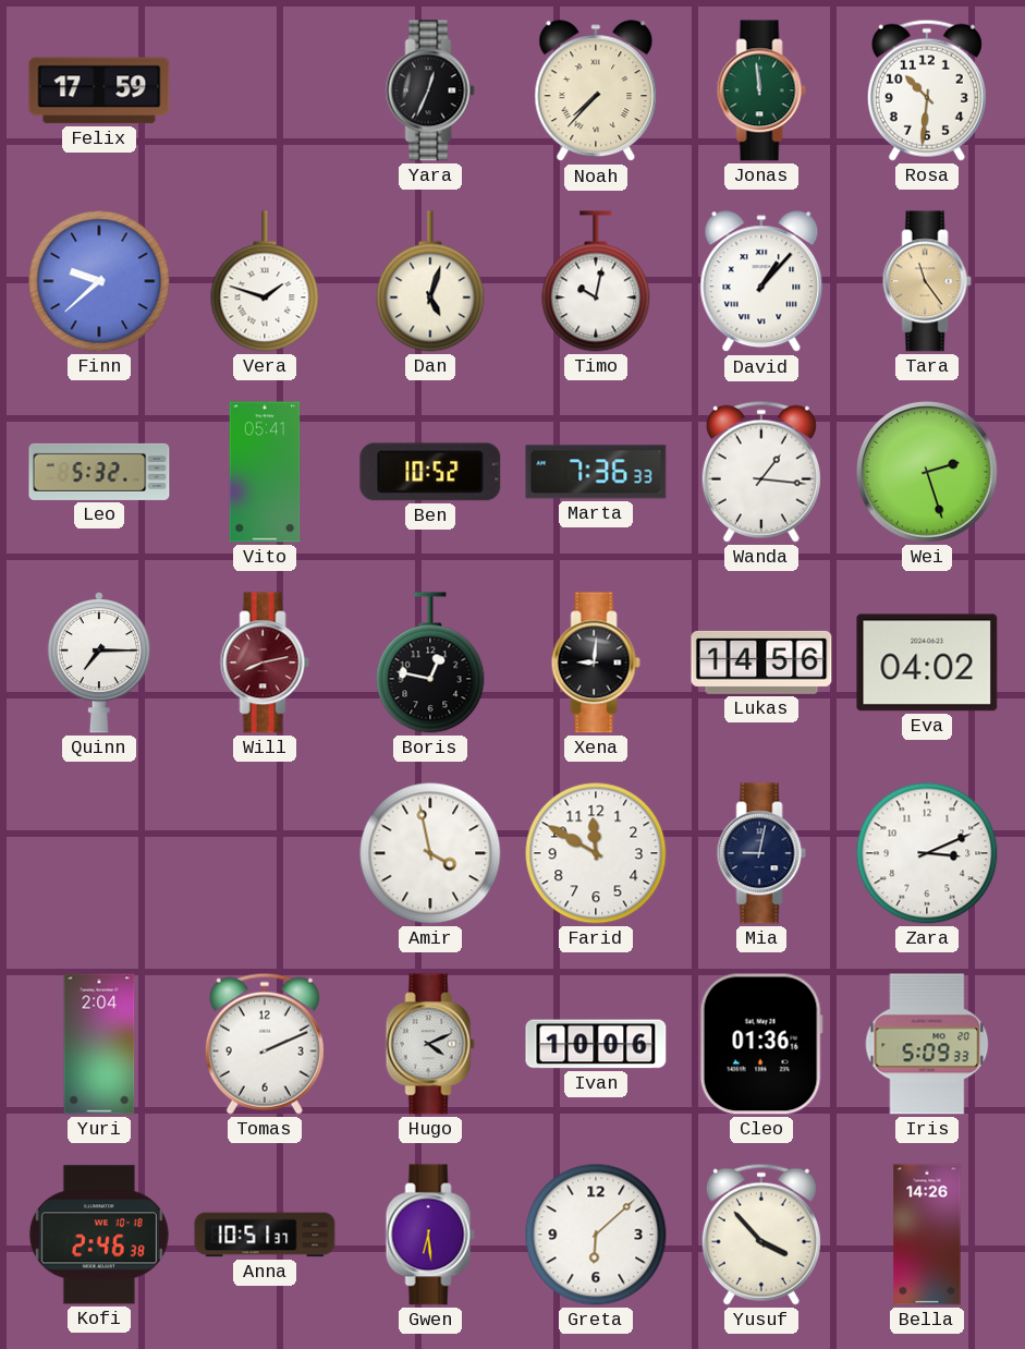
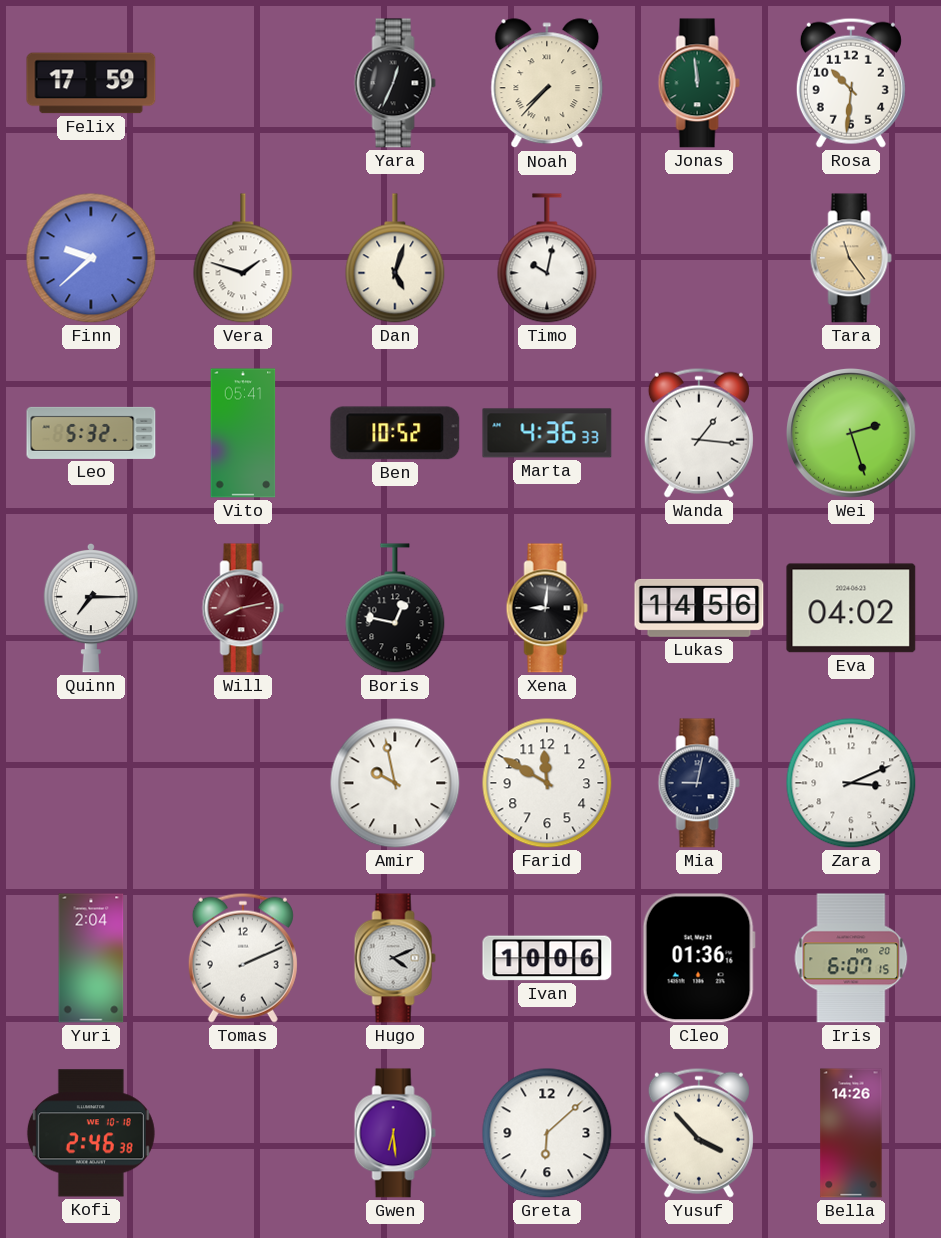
David: 1:07 -> none
Marta: 7:36 -> 4:36
Amir: 3:58 -> 9:58
Iris: 5:09 -> 6:07
Anna: 10:51 -> none
